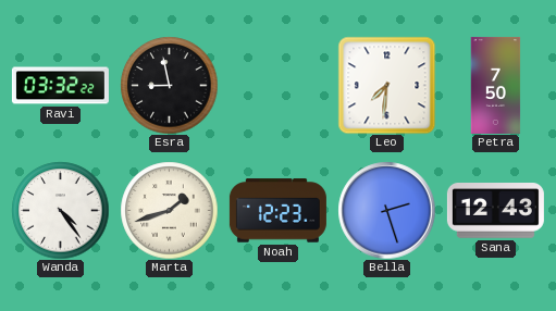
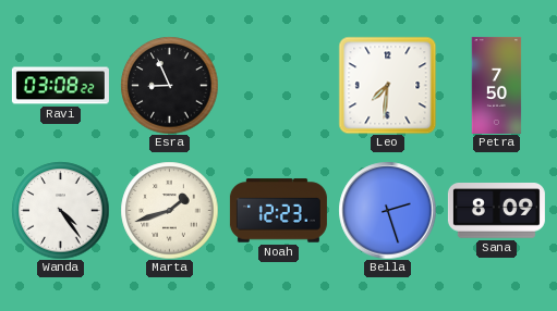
Ravi: 03:32 -> 03:08
Esra: 8:58 -> 8:56
Sana: 12:43 -> 8:09
